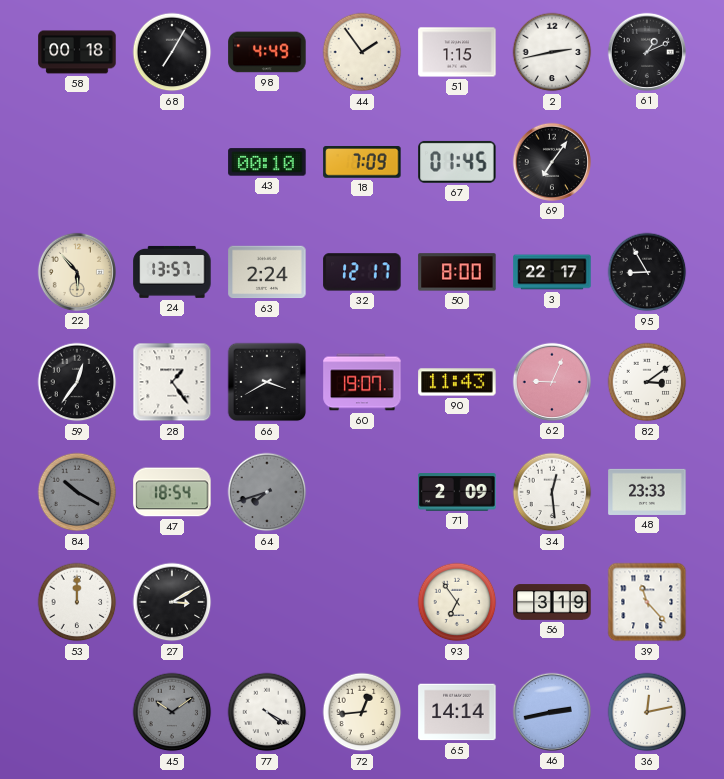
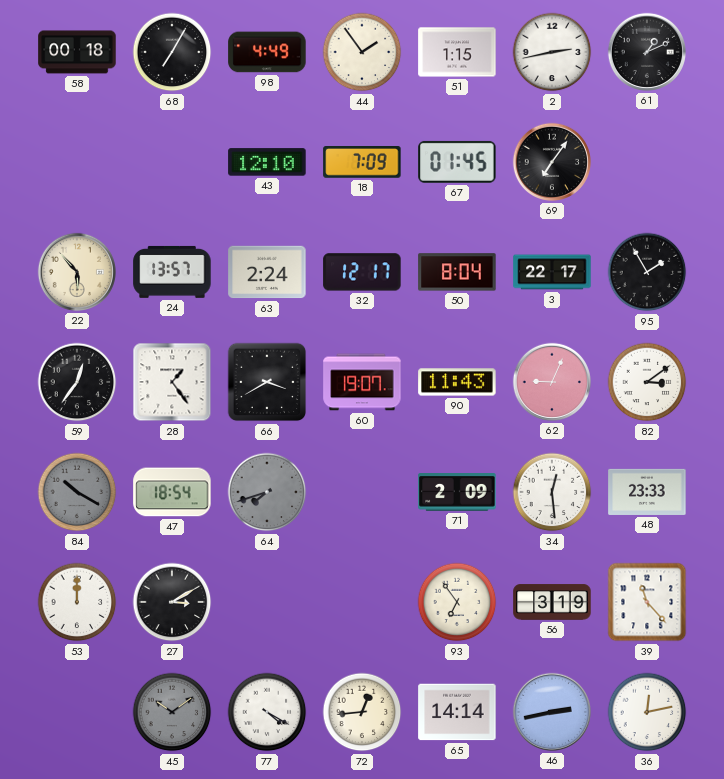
43: 00:10 -> 12:10
50: 8:00 -> 8:04
95: 8:55 -> 1:55
